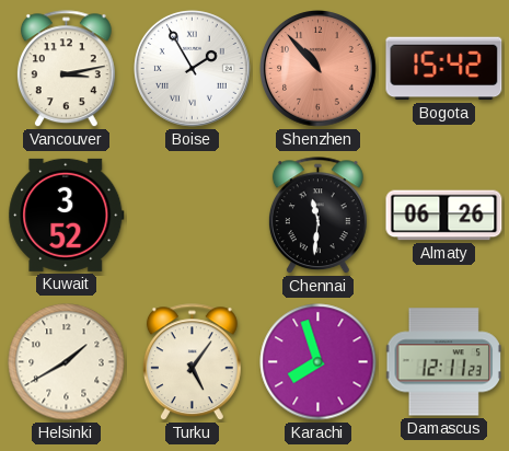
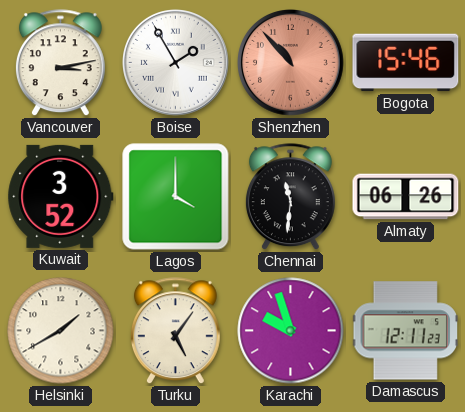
Bogota: 15:42 -> 15:46
Lagos: none -> 4:00
Karachi: 7:57 -> 9:57
